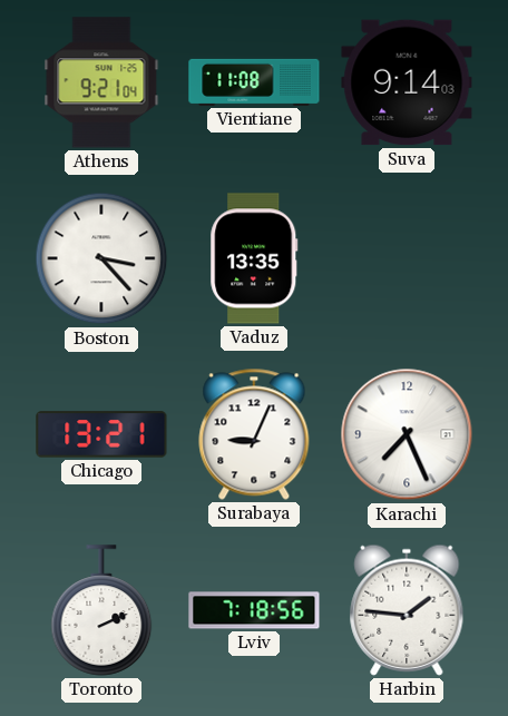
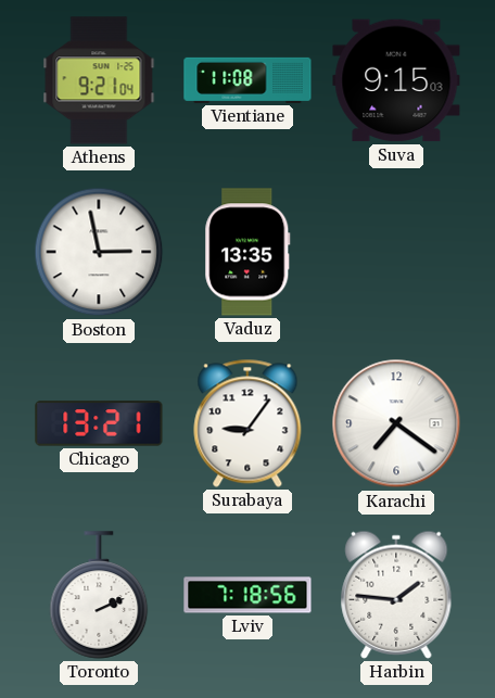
Suva: 9:14 -> 9:15
Boston: 3:23 -> 2:58
Surabaya: 9:04 -> 9:06
Karachi: 7:26 -> 7:21
